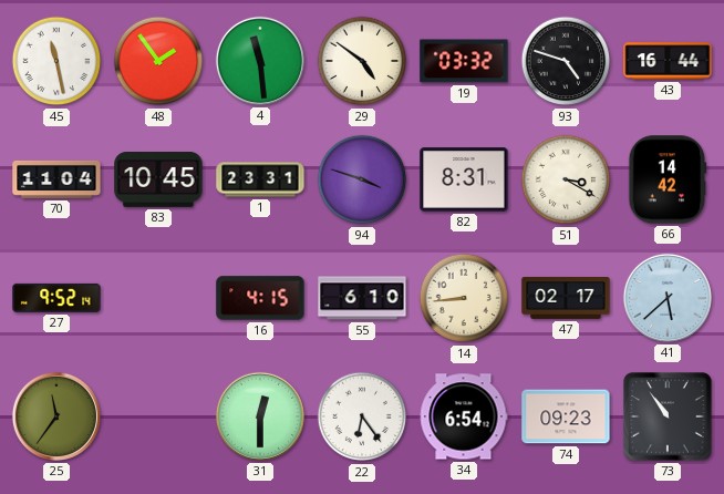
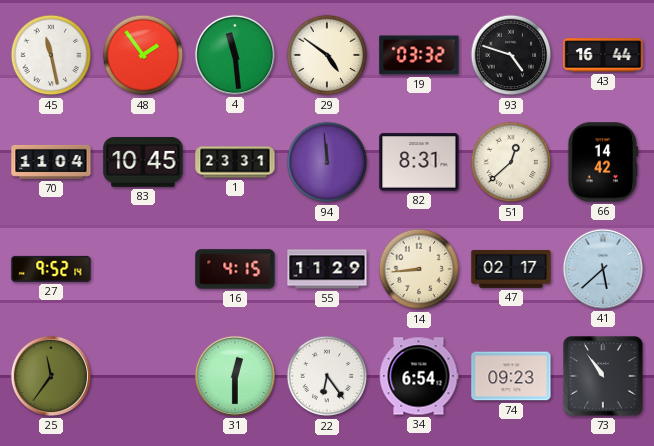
94: 3:48 -> 11:59
51: 3:20 -> 12:38
55: 6:10 -> 11:29
